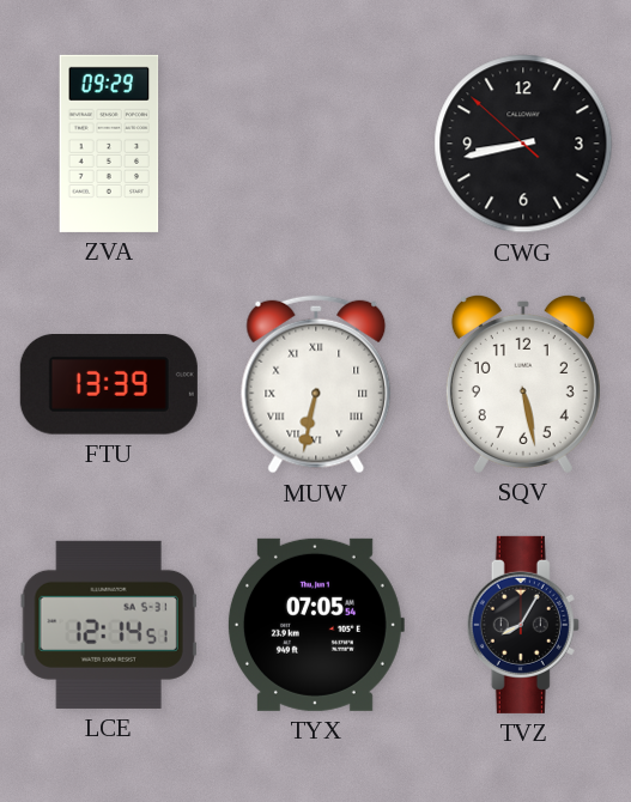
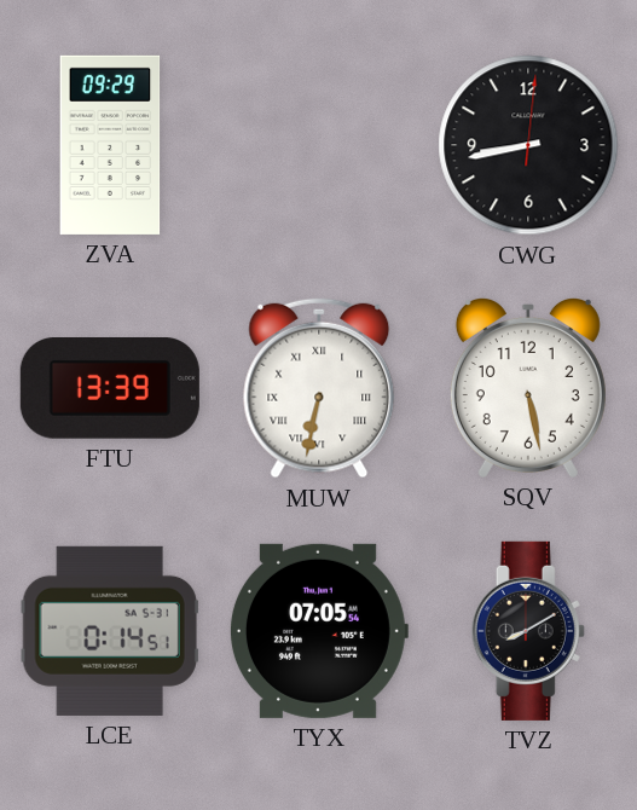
CWG: 8:42 -> 8:43
LCE: 12:14 -> 0:14
TVZ: 8:05 -> 8:10
